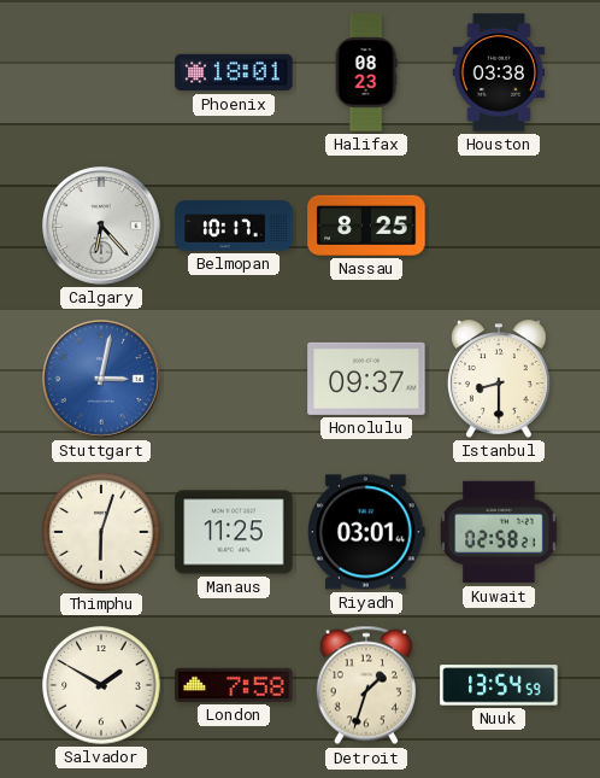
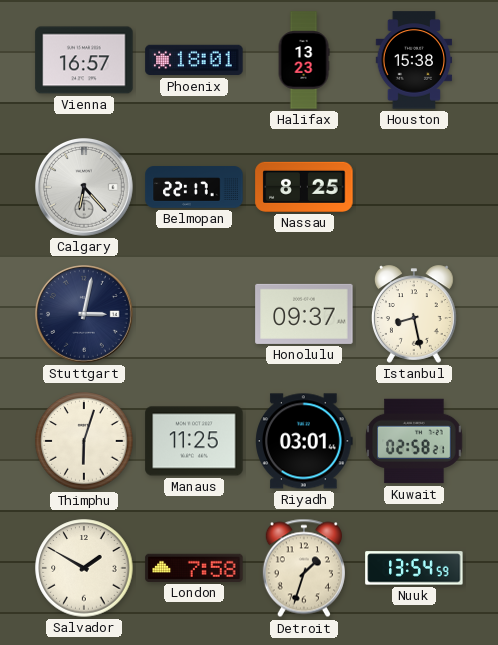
Vienna: none -> 16:57
Halifax: 08:23 -> 13:23
Houston: 03:38 -> 15:38
Belmopan: 10:17 -> 22:17
Stuttgart dial: blue -> navy
Istanbul: 8:30 -> 8:28
